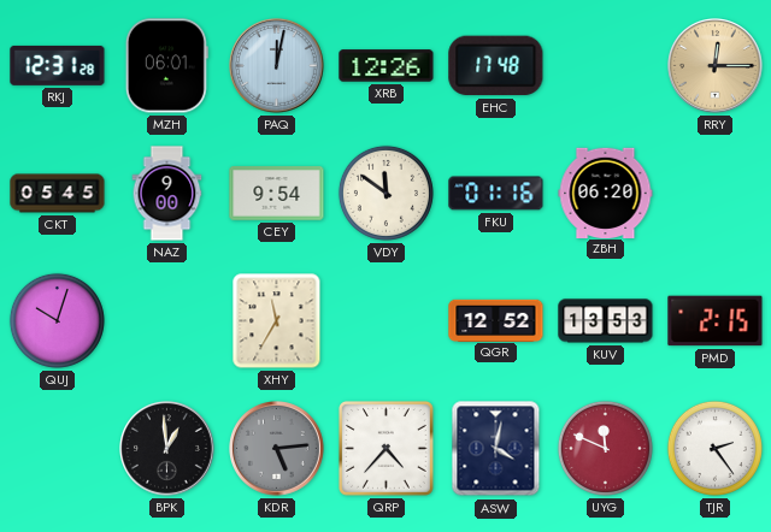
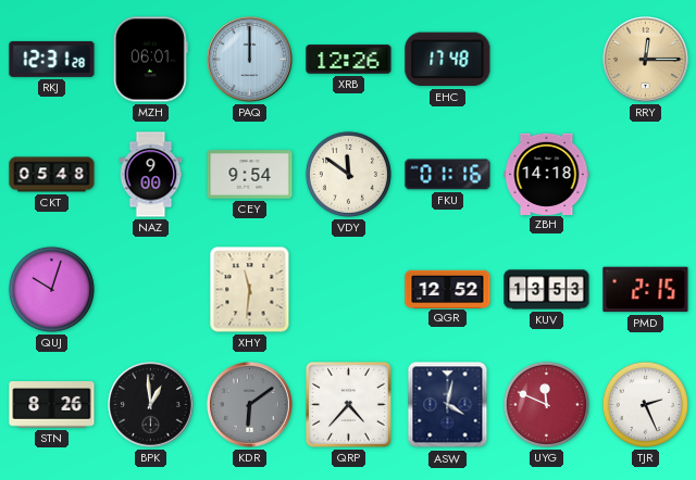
PAQ: 12:02 -> 12:00
CKT: 05:45 -> 05:48
ZBH: 06:20 -> 14:18
XHY: 11:35 -> 11:31
STN: none -> 8:26
KDR: 5:14 -> 6:09
TJR: 2:24 -> 2:26
